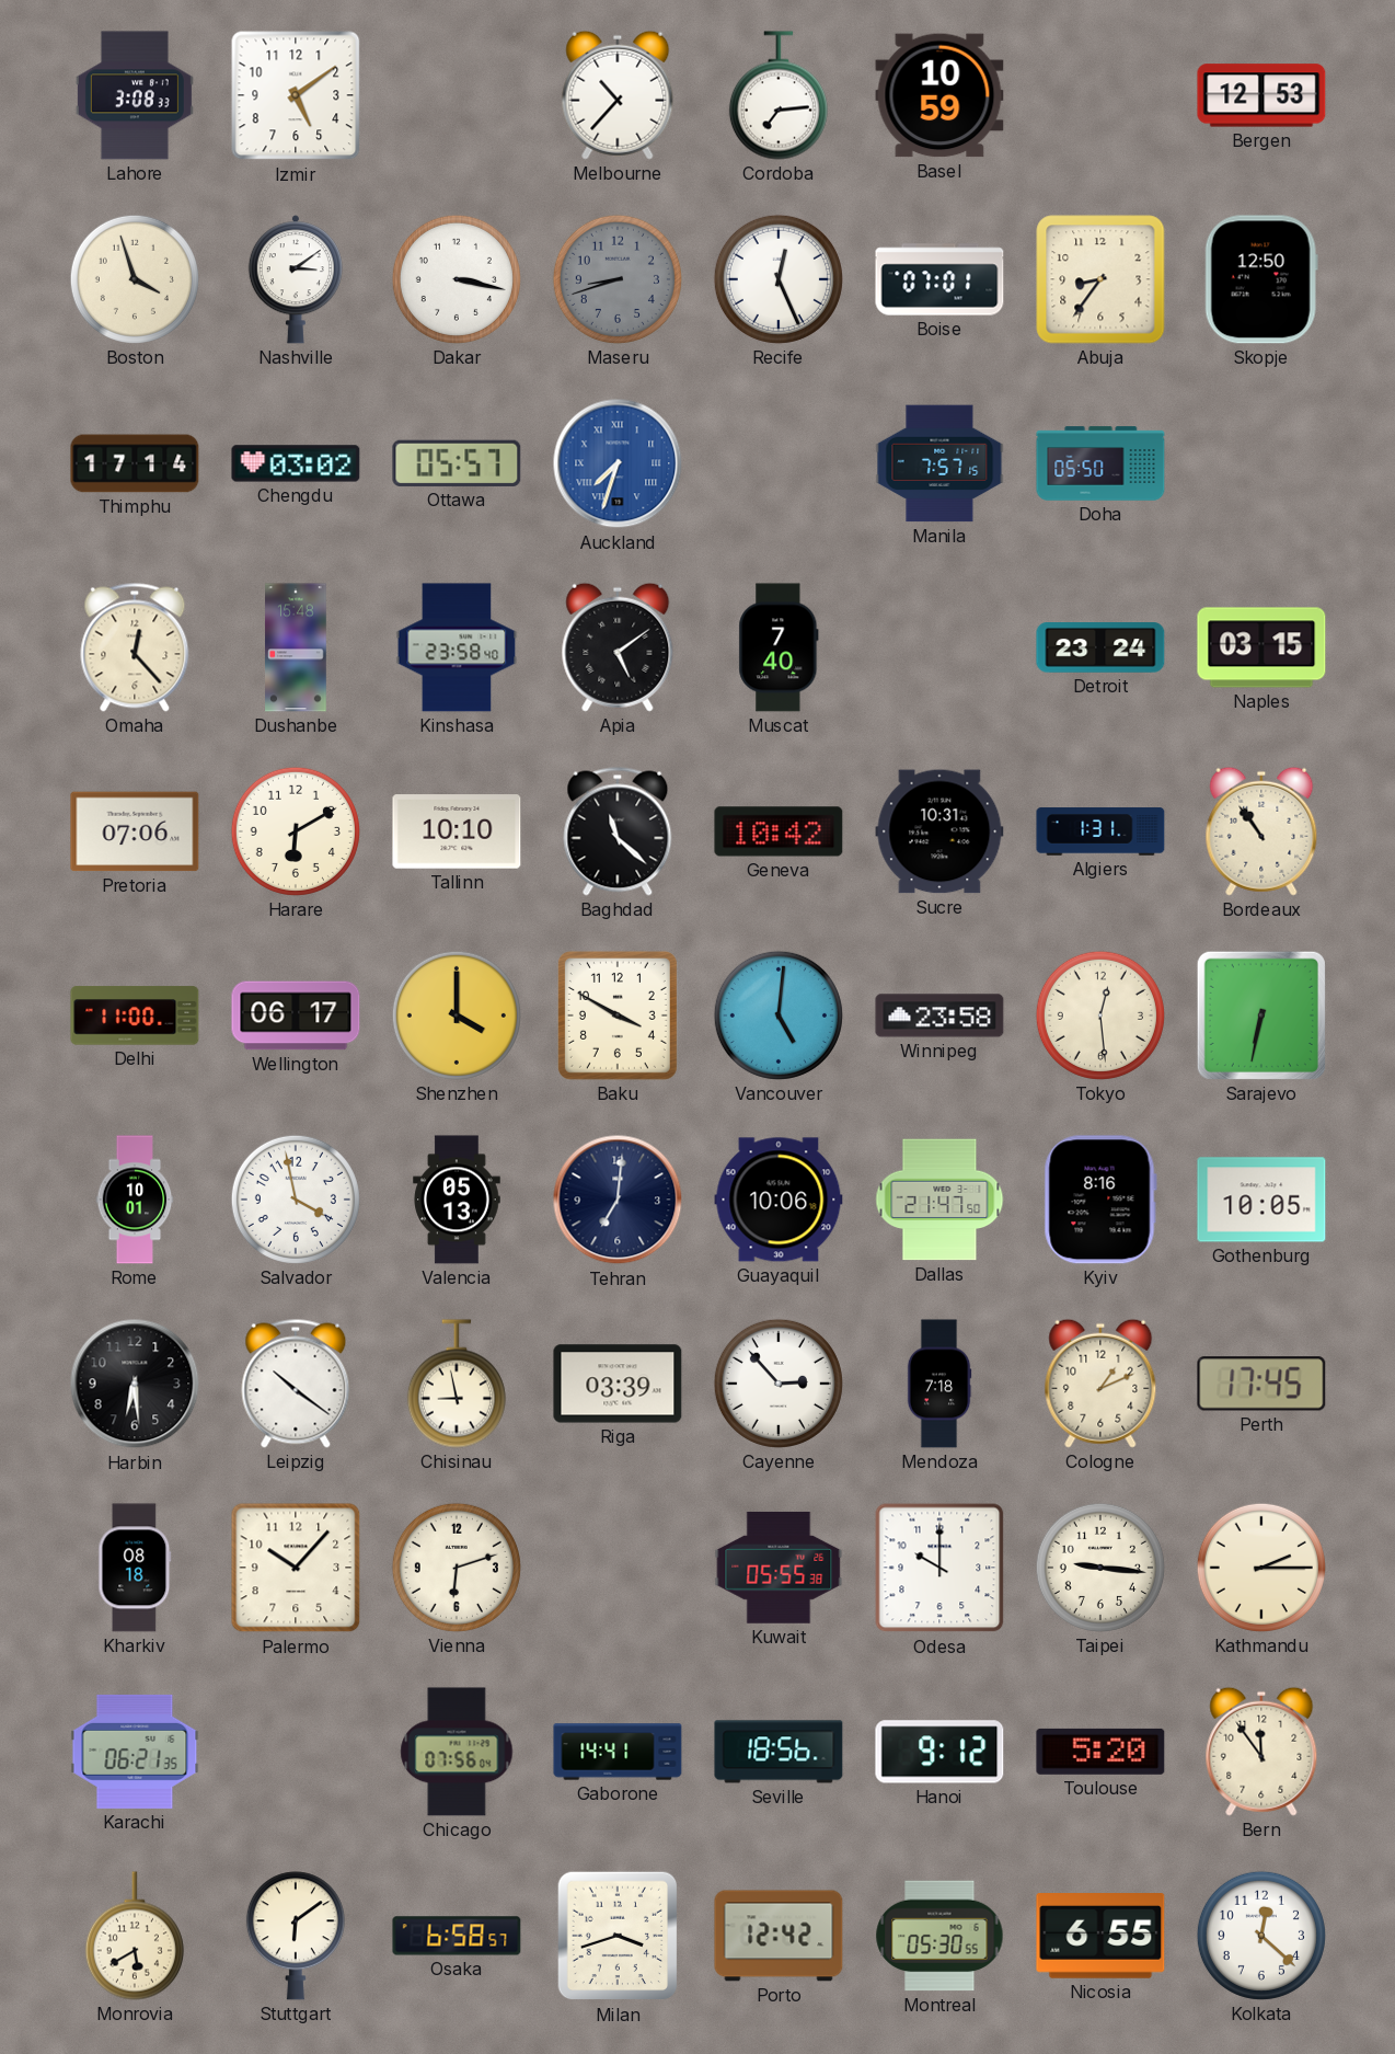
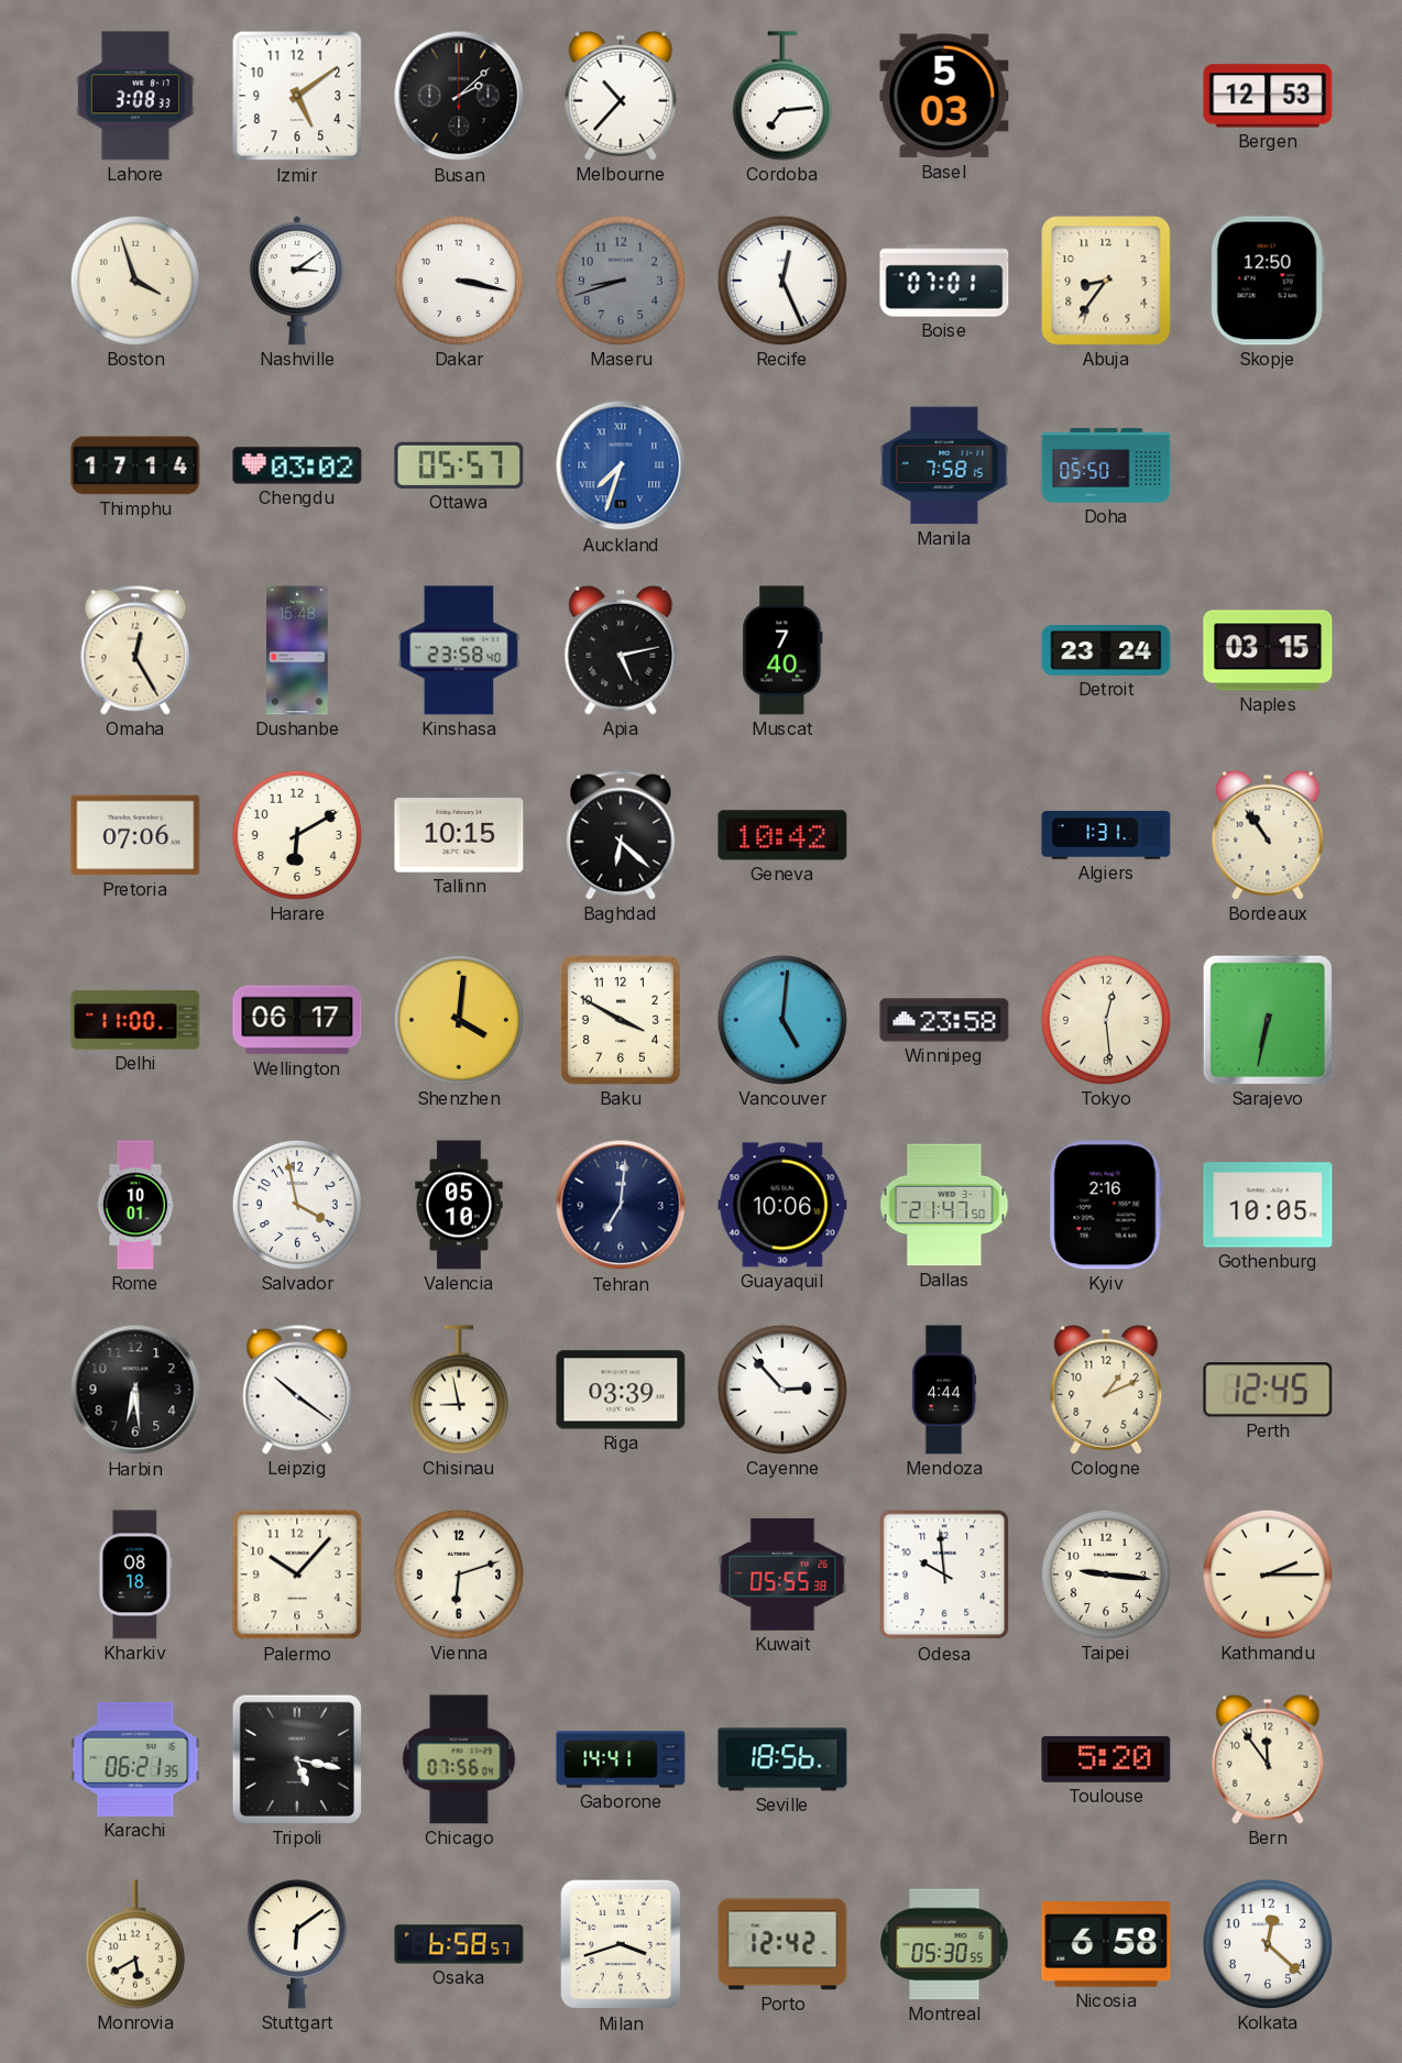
Busan: none -> 2:08
Basel: 10:59 -> 5:03
Manila: 7:57 -> 7:58
Omaha: 12:23 -> 12:25
Apia: 5:09 -> 5:13
Tallinn: 10:10 -> 10:15
Baghdad: 11:22 -> 6:22
Sucre: 10:31 -> none
Shenzhen: 4:00 -> 4:01
Valencia: 05:13 -> 05:10
Kyiv: 8:16 -> 2:16
Mendoza: 7:18 -> 4:44
Perth: 17:45 -> 12:45
Odesa: 10:00 -> 9:59
Tripoli: none -> 5:17
Hanoi: 9:12 -> none
Nicosia: 6:55 -> 6:58
